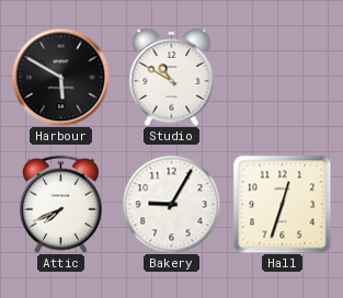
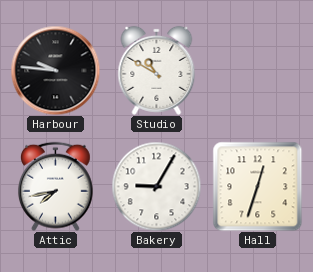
Harbour: 5:50 -> 9:46
Attic: 7:41 -> 7:43
